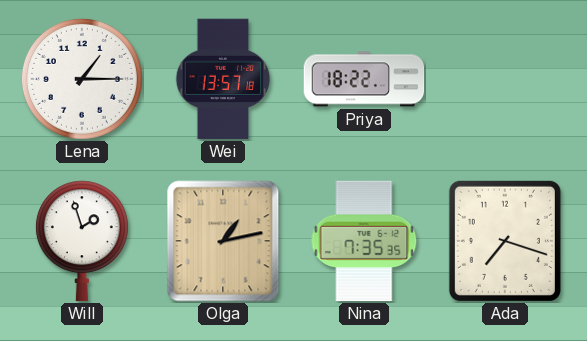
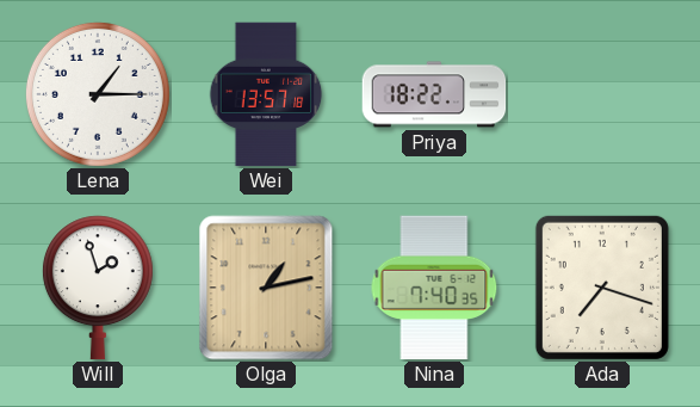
Nina: 7:35 -> 7:40
